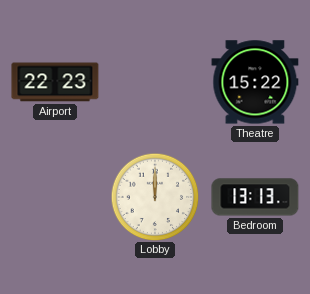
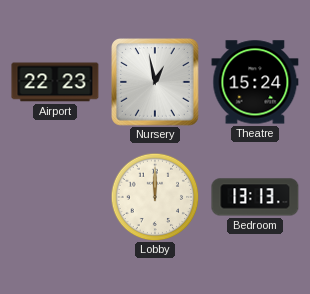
Nursery: none -> 12:58
Theatre: 15:22 -> 15:24
